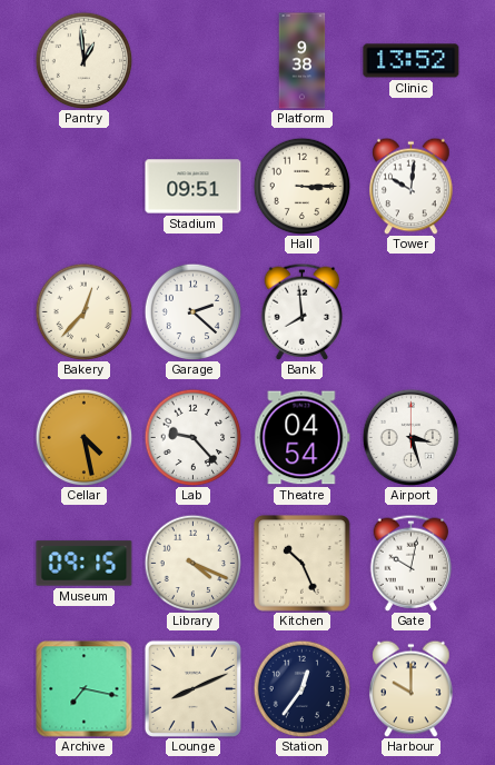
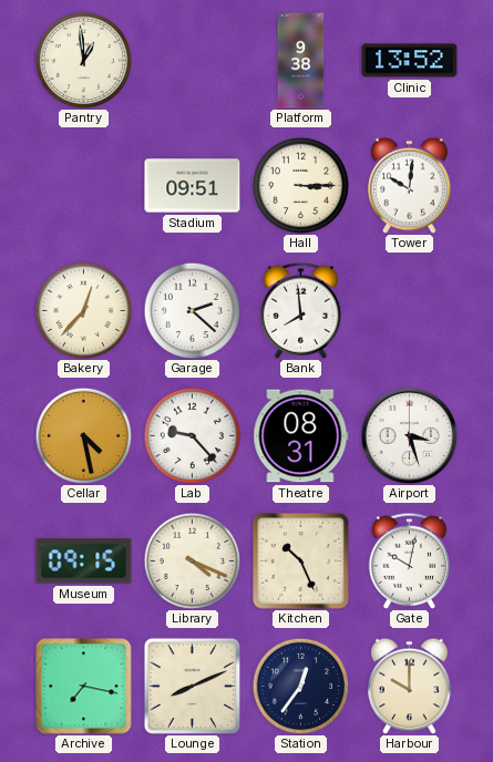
Theatre: 04:54 -> 08:31
